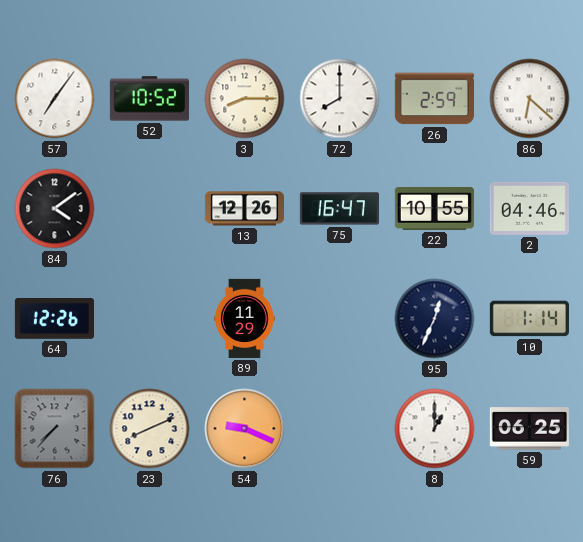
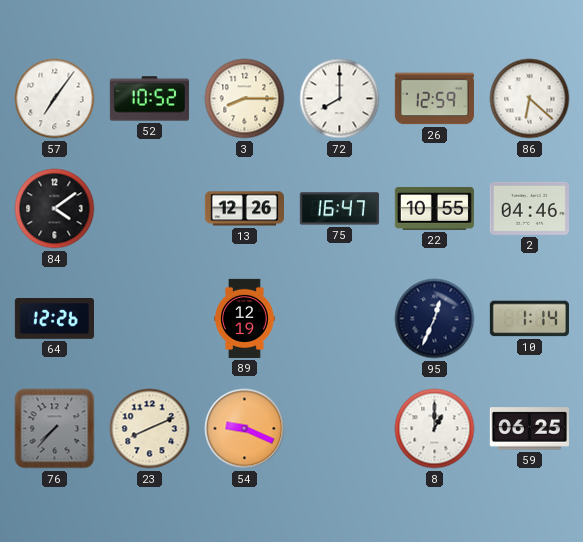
26: 2:59 -> 12:59
89: 11:29 -> 12:19
